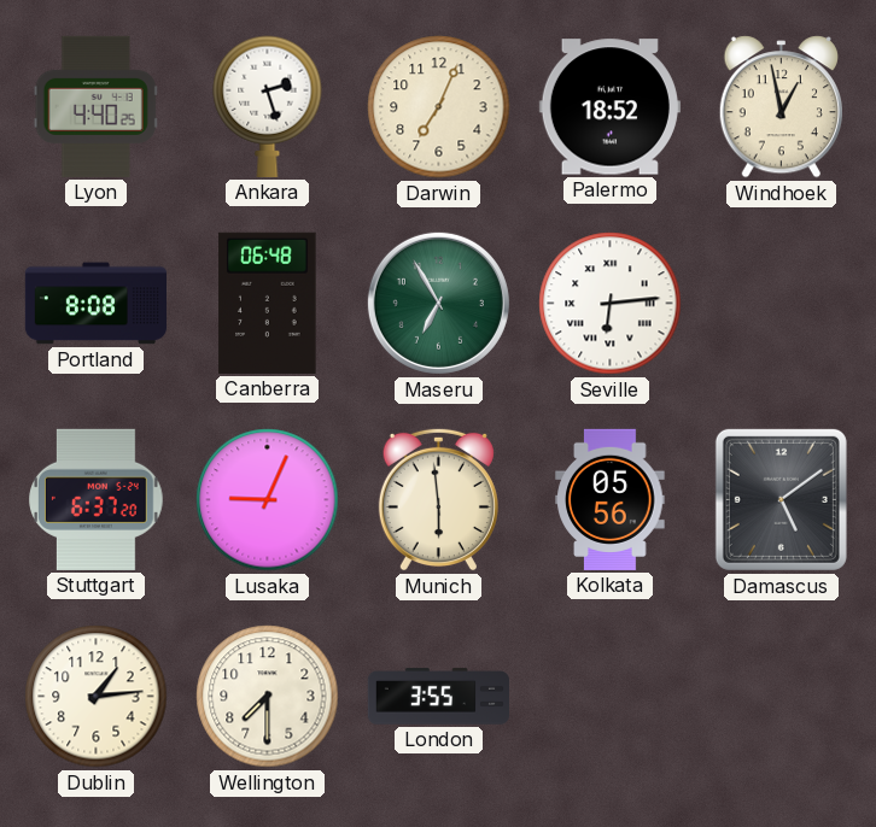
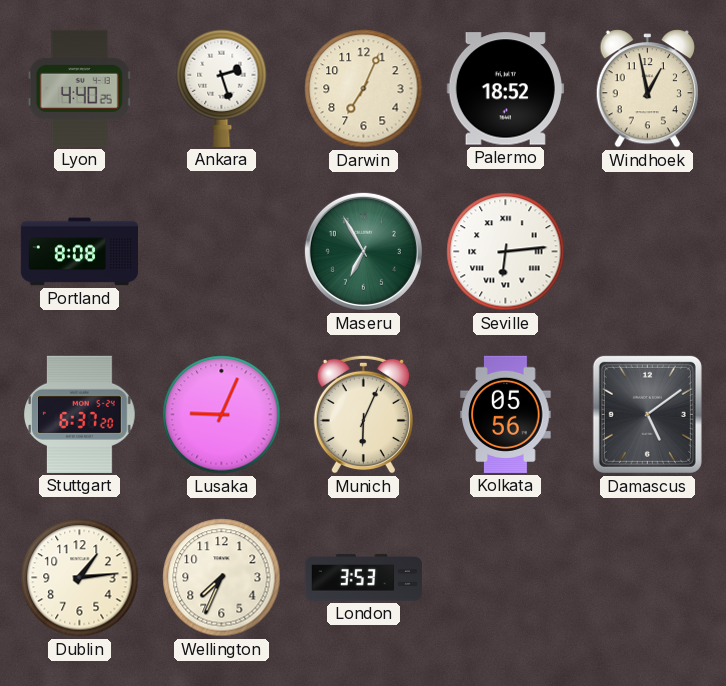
Canberra: 06:48 -> none
Munich: 5:59 -> 6:04
Wellington: 7:30 -> 7:34
London: 3:55 -> 3:53
